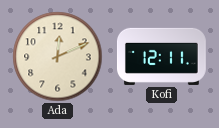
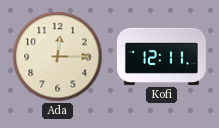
Ada: 12:11 -> 12:15
